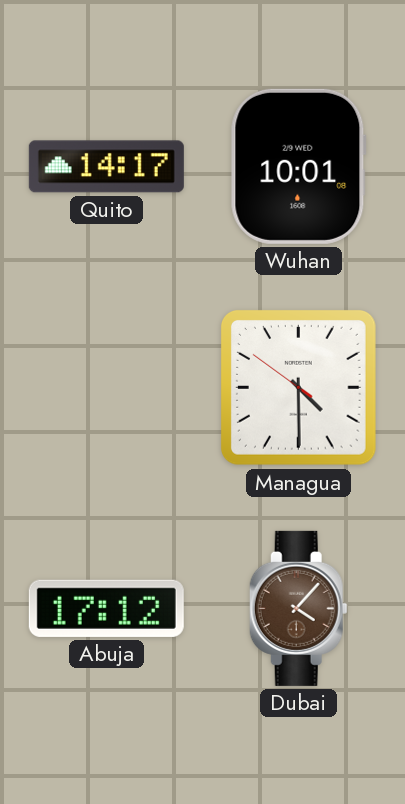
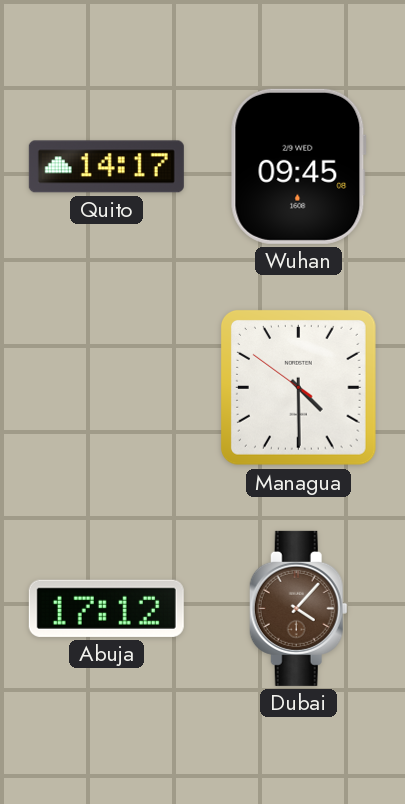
Wuhan: 10:01 -> 09:45
